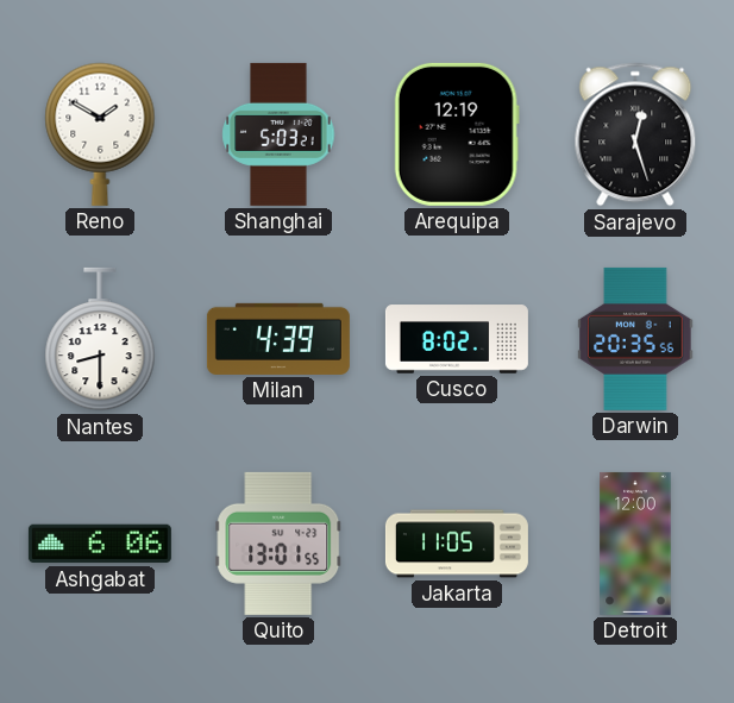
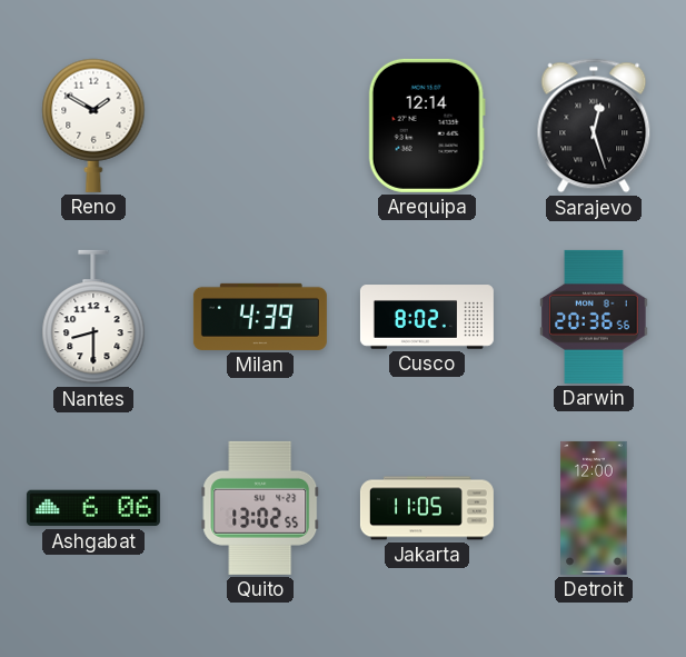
Shanghai: 5:03 -> none
Arequipa: 12:19 -> 12:14
Darwin: 20:35 -> 20:36
Quito: 13:01 -> 13:02
